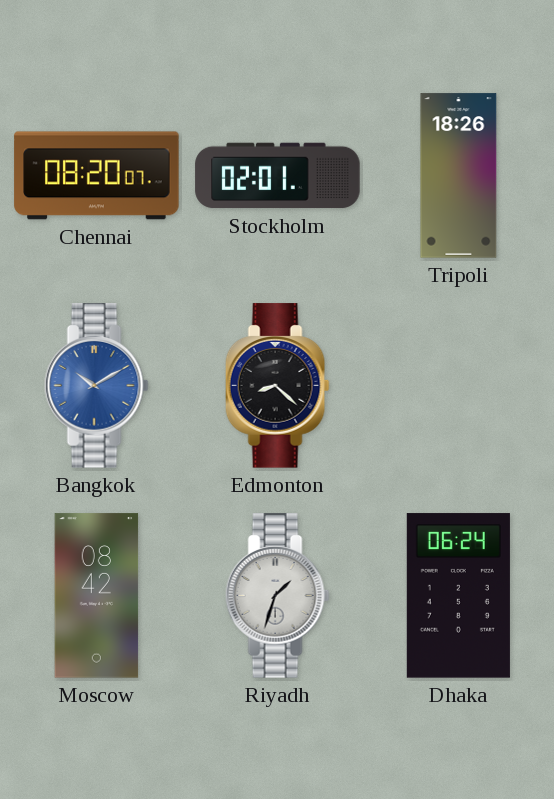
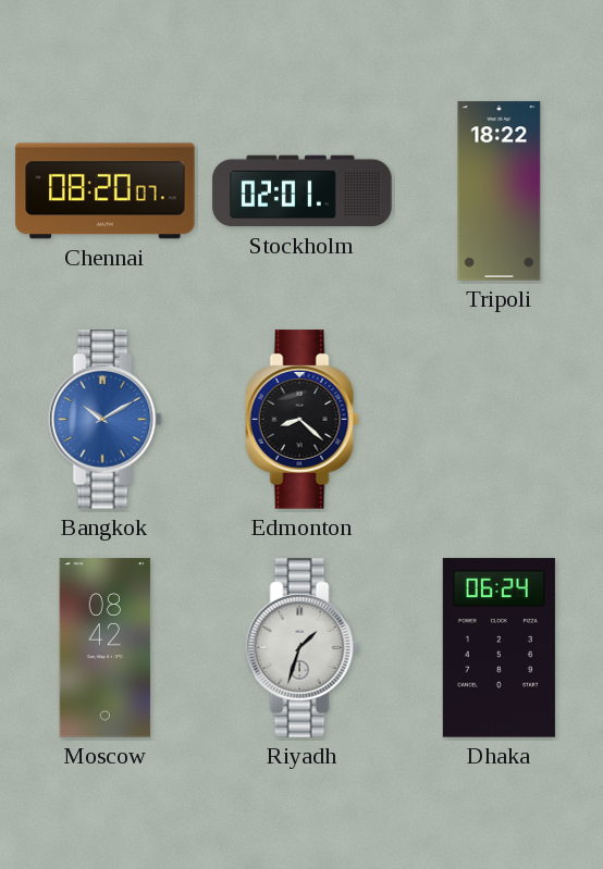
Tripoli: 18:26 -> 18:22
